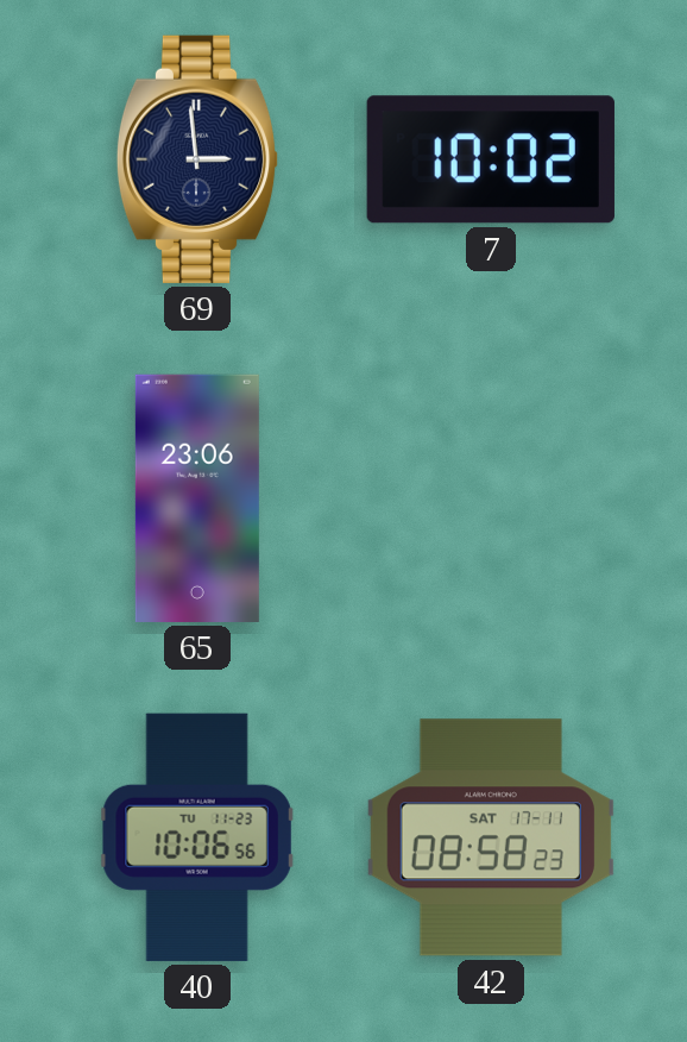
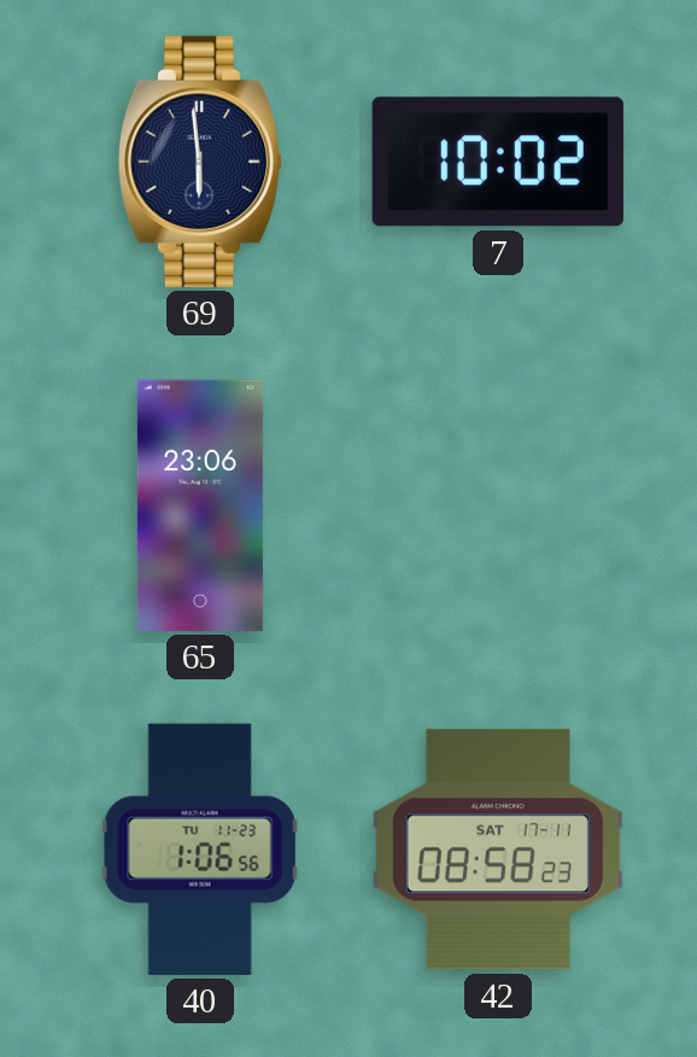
69: 2:59 -> 5:59
40: 10:06 -> 1:06
